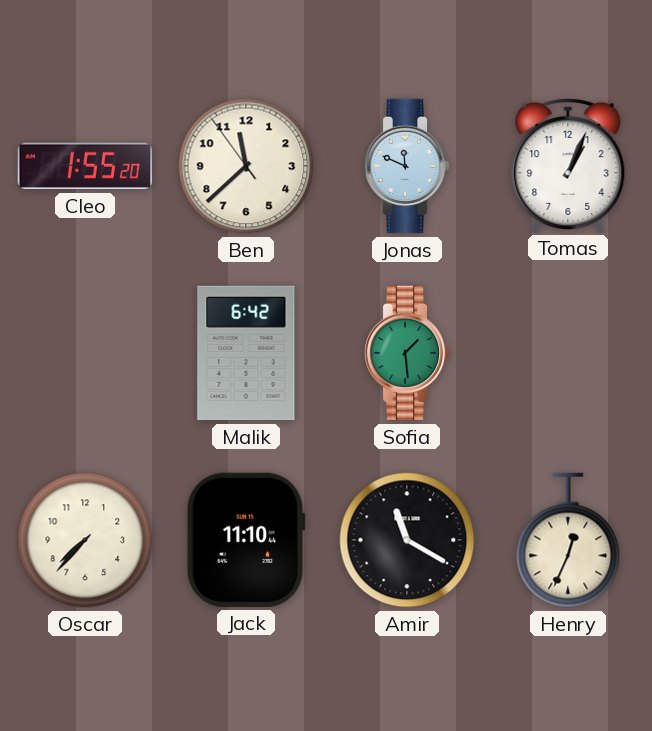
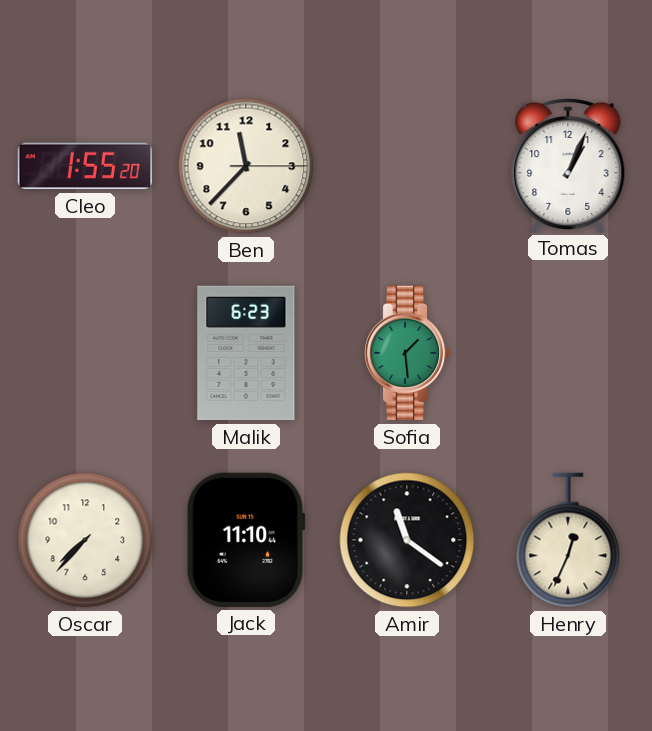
Ben: 11:37:54 -> 11:37:15
Jonas: 11:49 -> none
Malik: 6:42 -> 6:23
Amir: 11:20 -> 11:21
